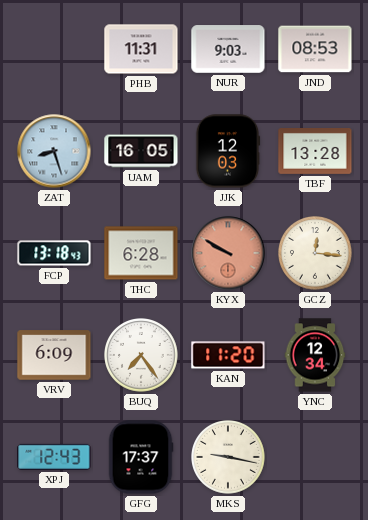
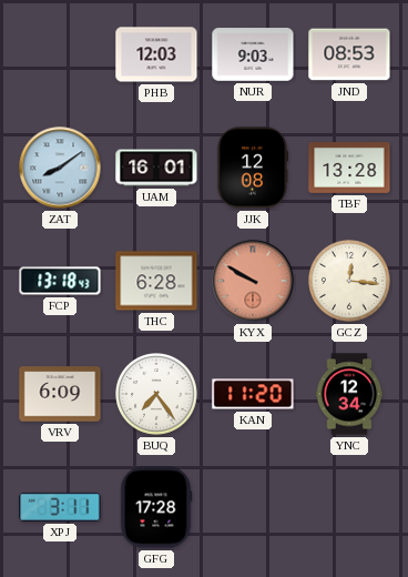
PHB: 11:31 -> 12:03
ZAT: 8:27 -> 8:09
UAM: 16:05 -> 16:01
JJK: 12:03 -> 12:08
XPJ: 12:43 -> 3:11
GFG: 17:37 -> 17:28
MKS: 9:17 -> none
